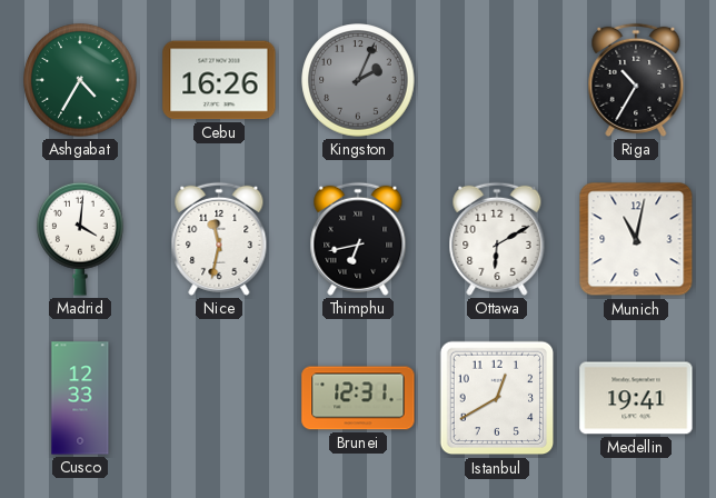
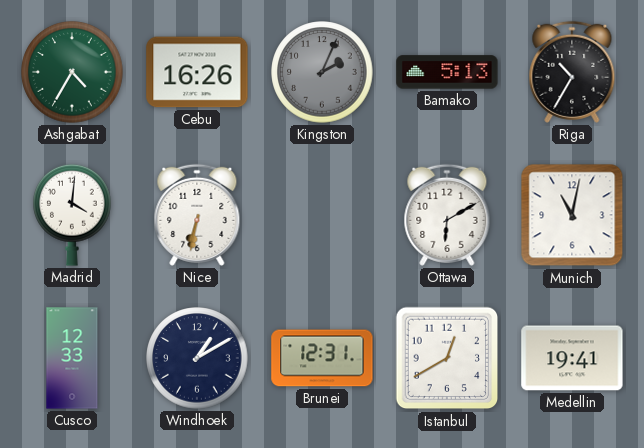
Bamako: none -> 5:13
Nice: 11:32 -> 6:32
Thimphu: 6:43 -> none
Windhoek: none -> 1:10
